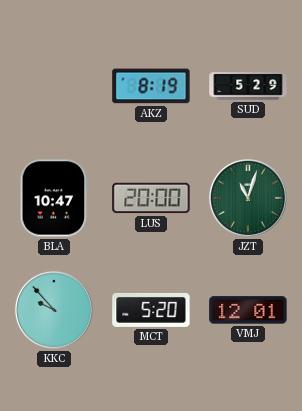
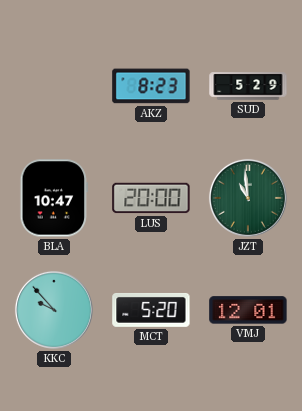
AKZ: 8:19 -> 8:23
JZT: 11:03 -> 10:59
